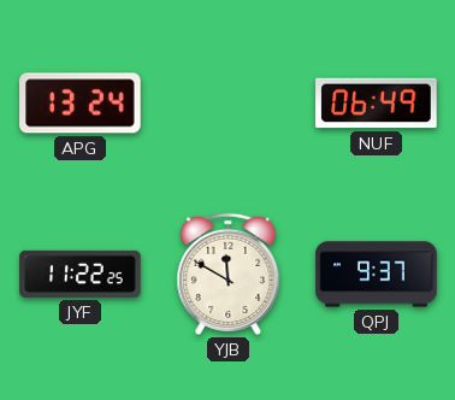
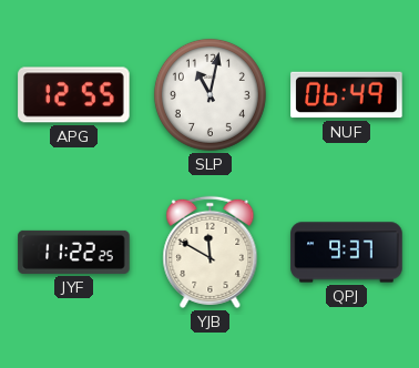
APG: 13:24 -> 12:55
SLP: none -> 11:02
